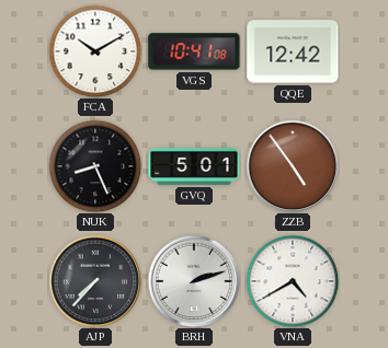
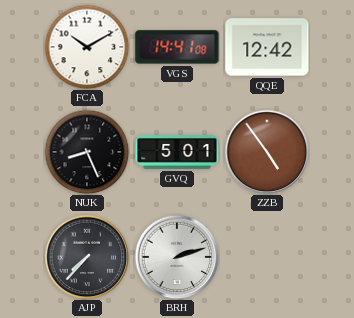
VGS: 10:41 -> 14:41
VNA: 4:40 -> none
